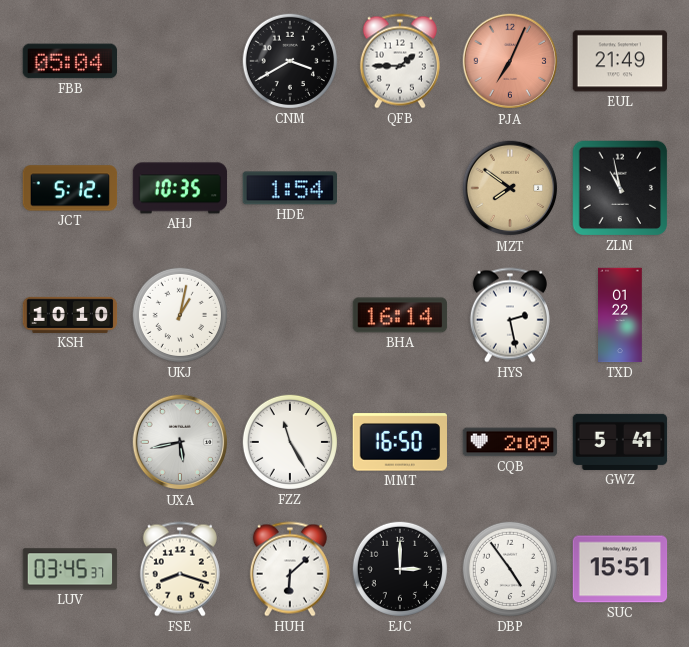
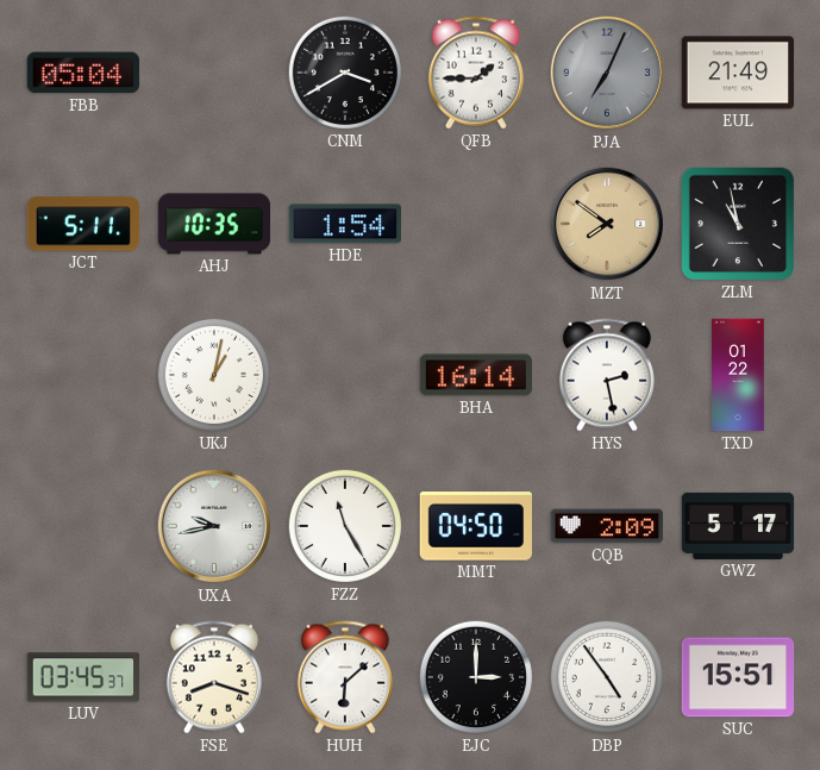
PJA dial: salmon -> grey
JCT: 5:12 -> 5:11
KSH: 10:10 -> none
UXA: 5:43 -> 9:43
MMT: 16:50 -> 04:50
GWZ: 5:41 -> 5:17
